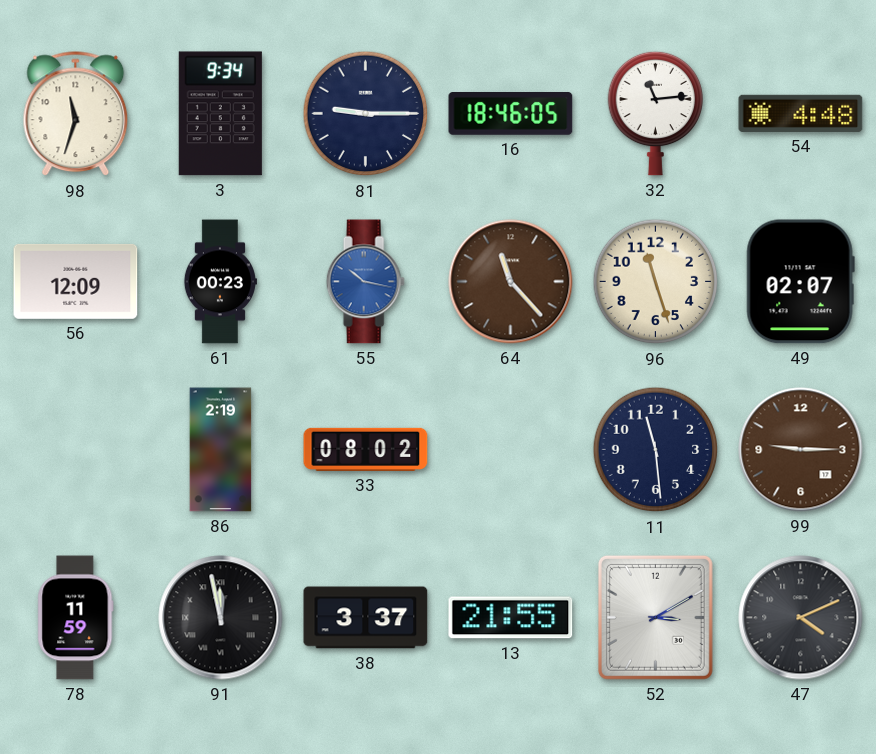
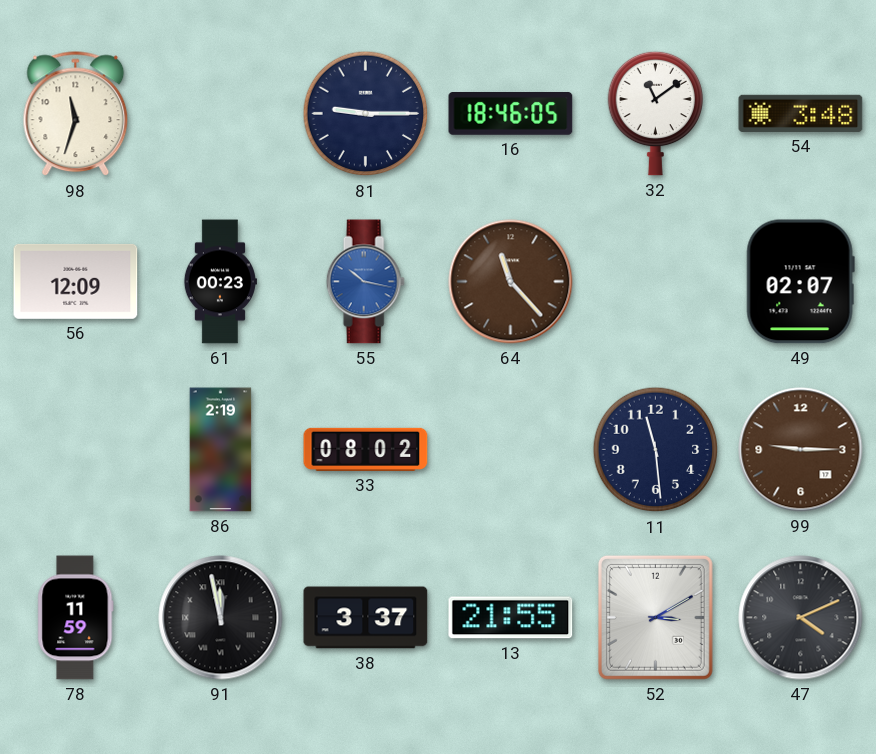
3: 9:34 -> none
32: 11:14 -> 11:09
54: 4:48 -> 3:48
96: 11:27 -> none
